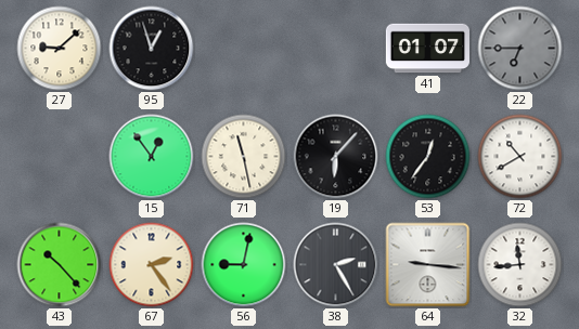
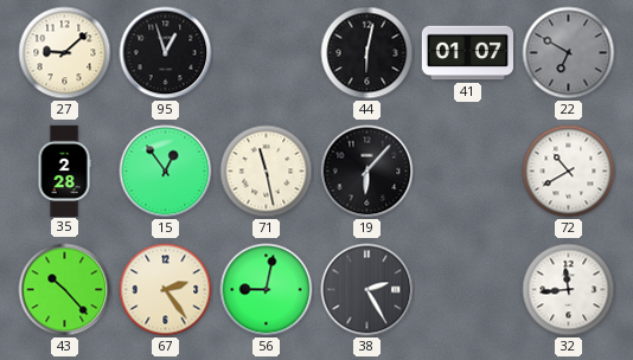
44: none -> 6:02
22: 6:45 -> 6:50
35: none -> 2:28
53: 12:36 -> none
64: 9:16 -> none
